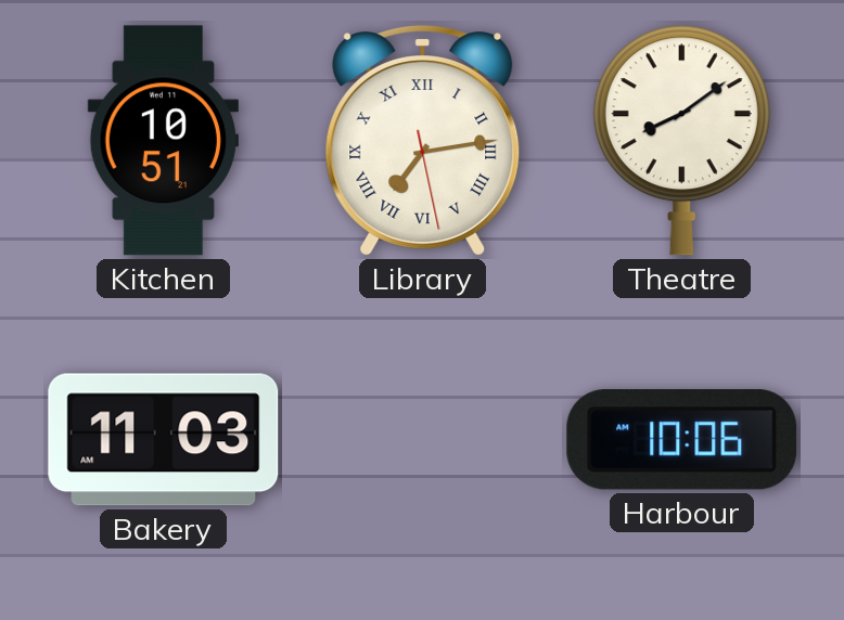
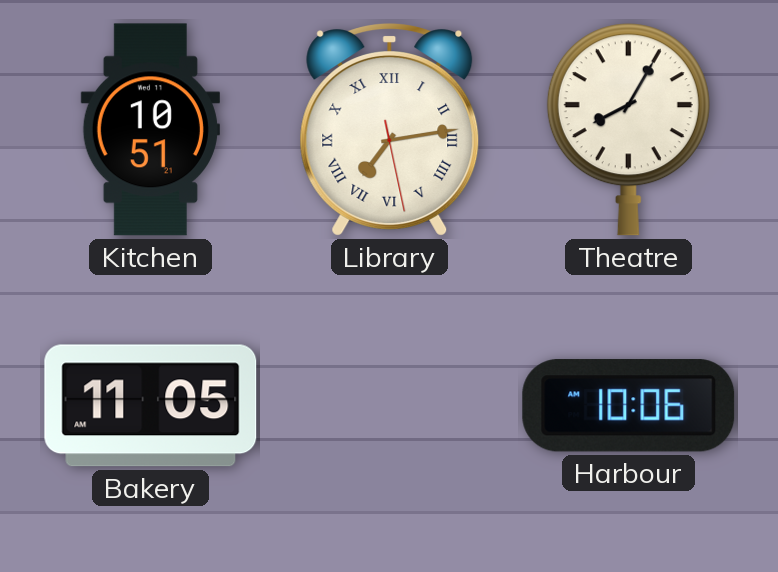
Theatre: 8:09 -> 8:05
Bakery: 11:03 -> 11:05
